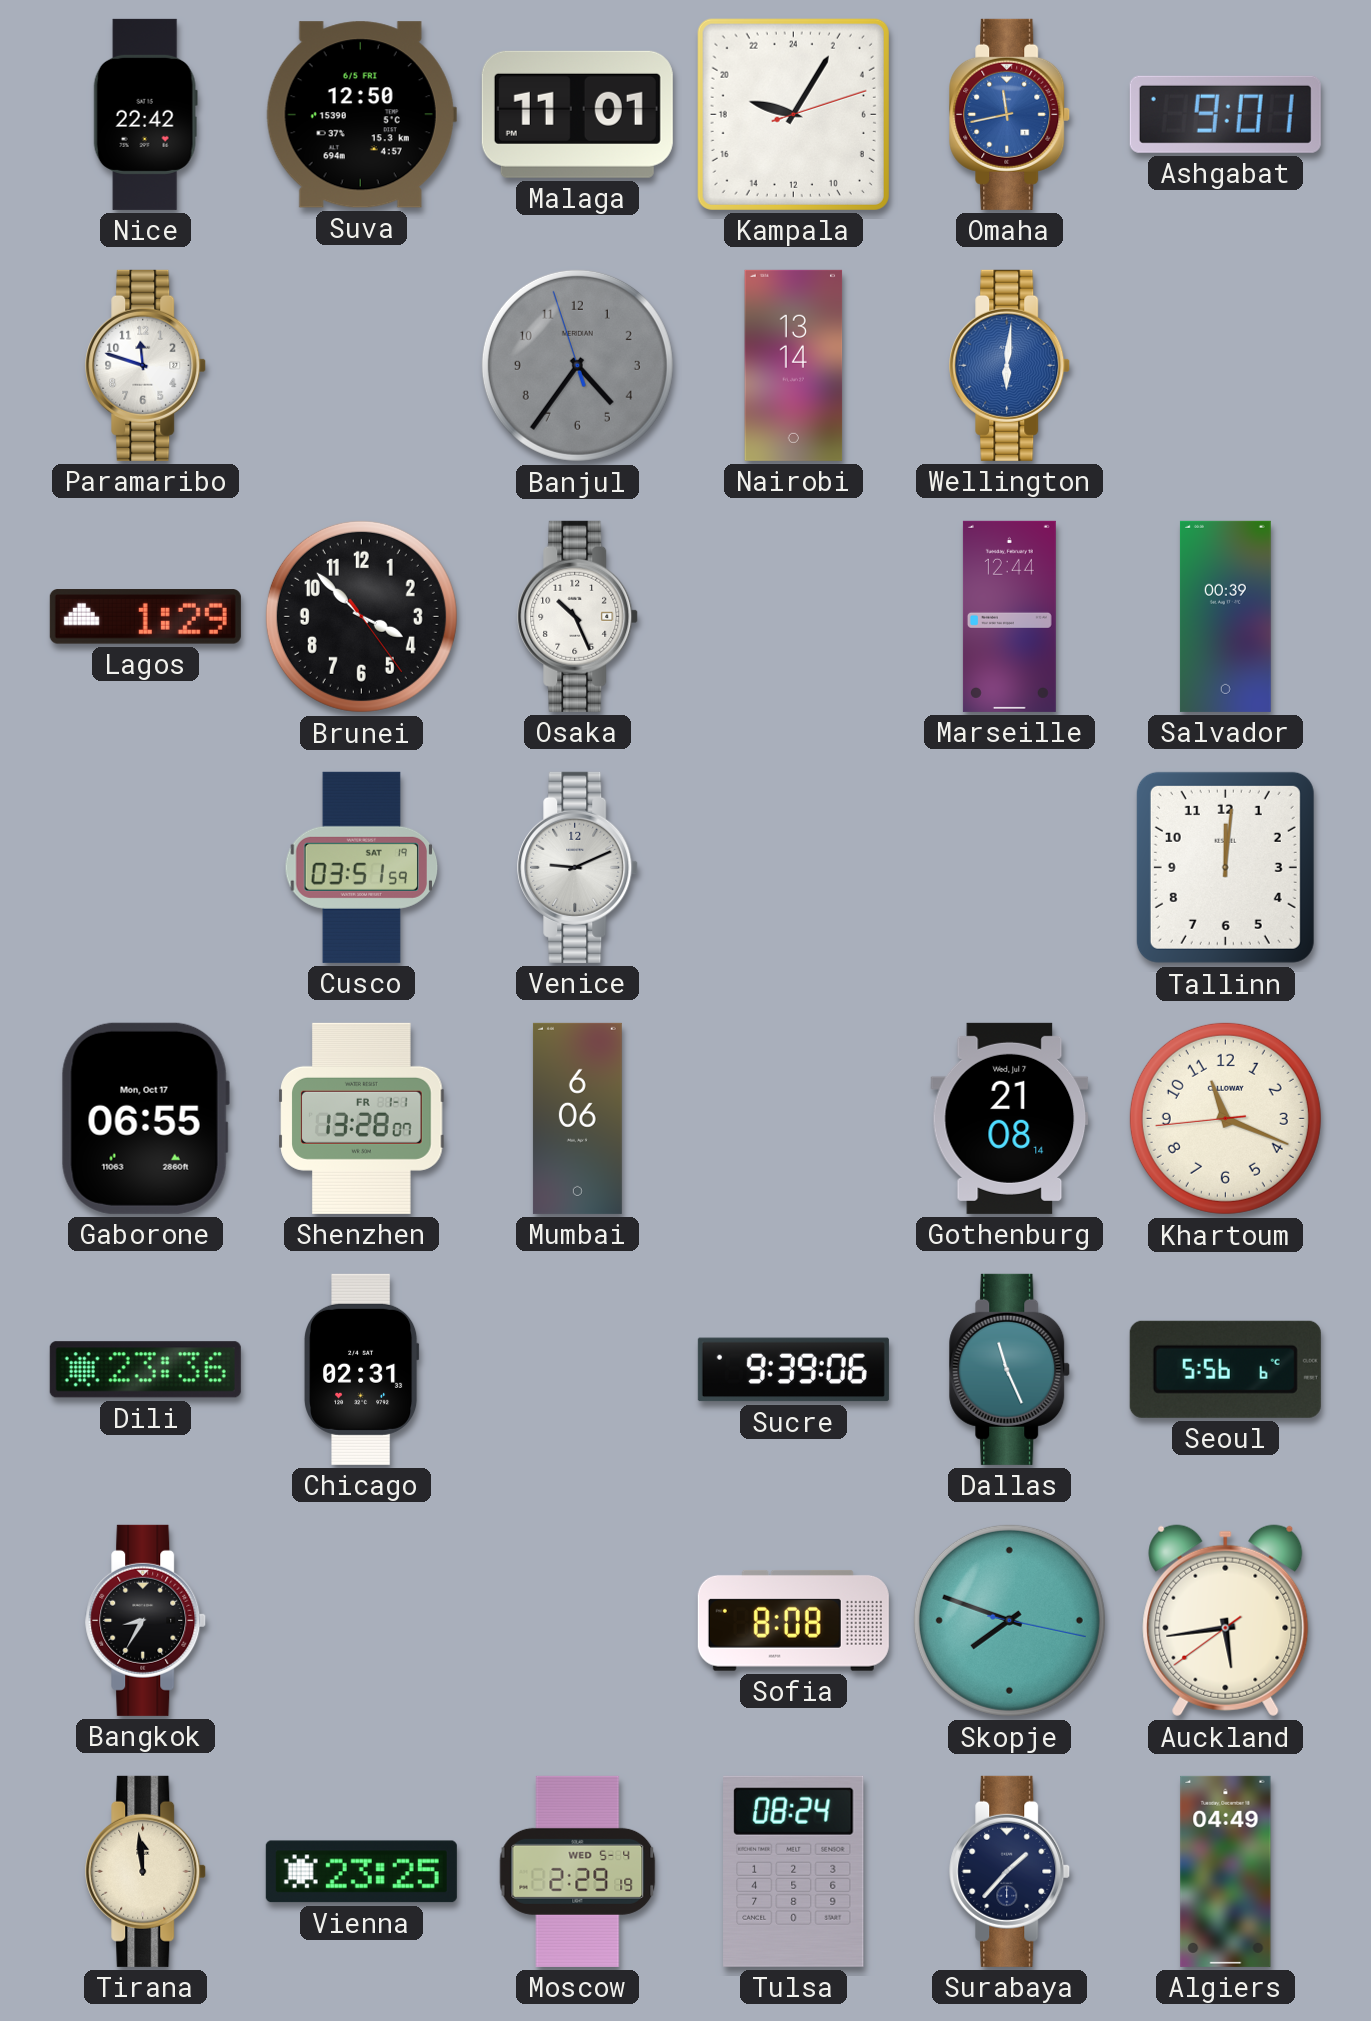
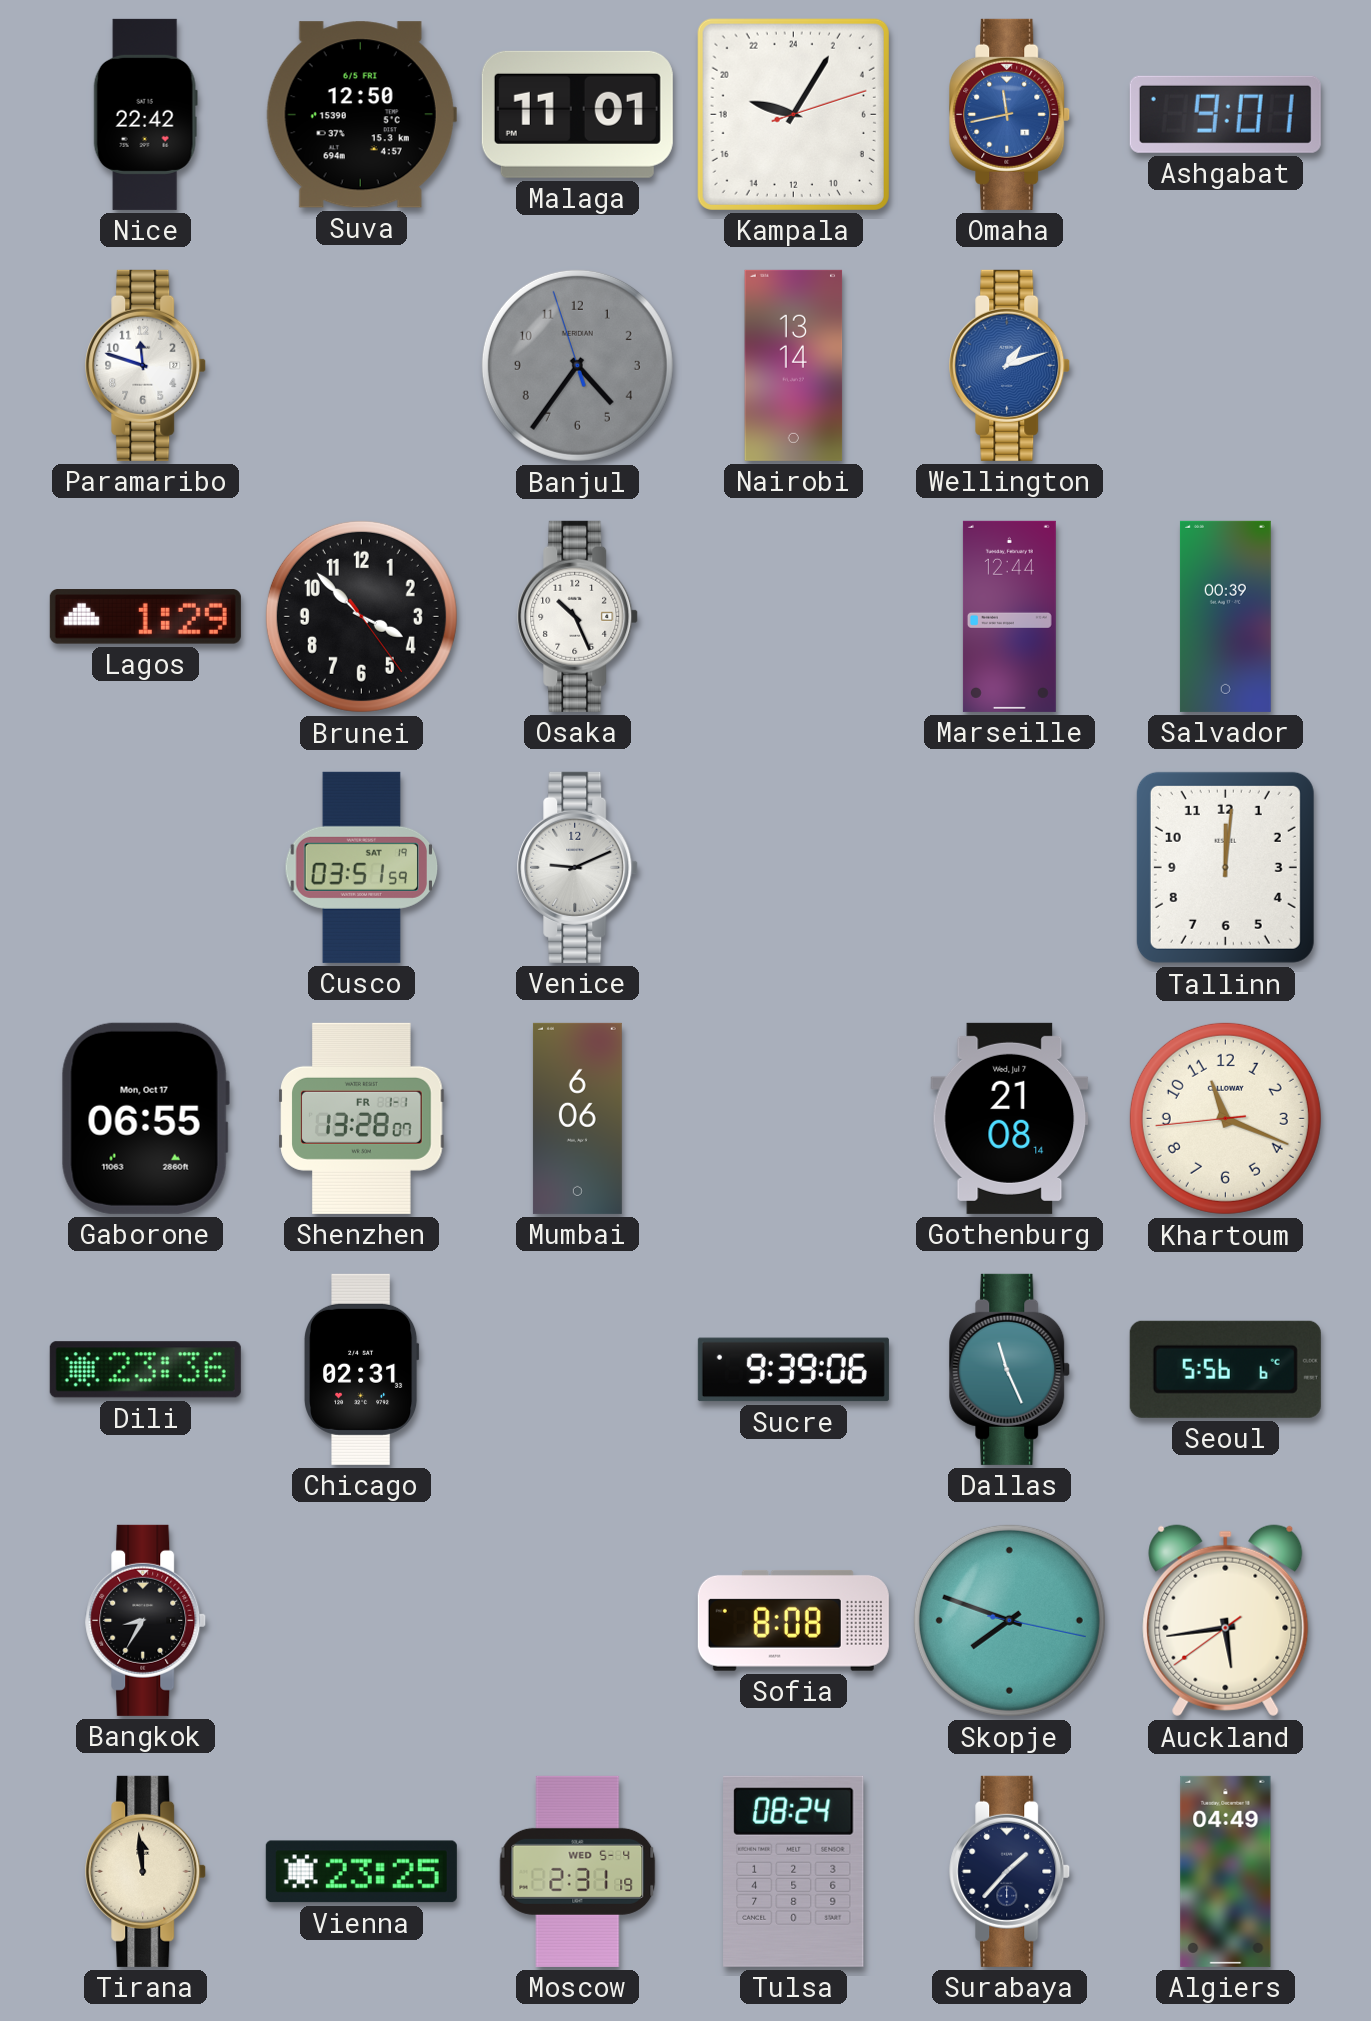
Wellington: 6:01 -> 1:12
Moscow: 2:29 -> 2:31
